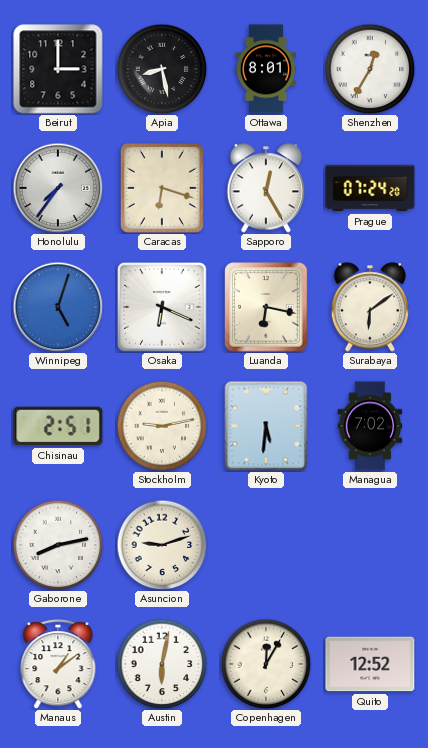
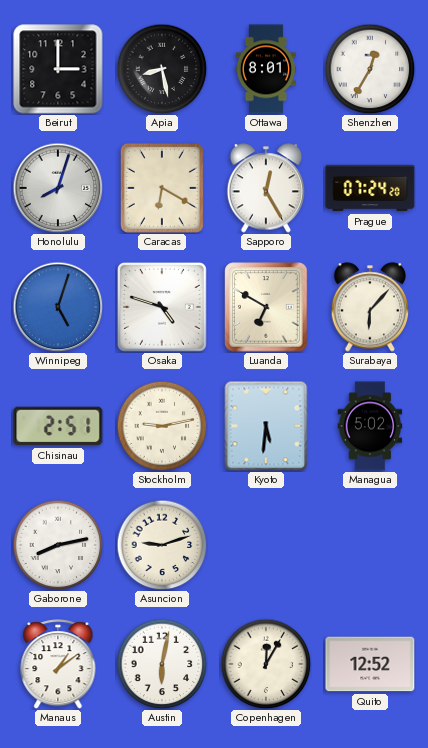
Honolulu: 7:36 -> 8:03
Caracas: 6:18 -> 6:20
Osaka: 6:19 -> 4:48
Luanda: 6:17 -> 6:50
Surabaya: 6:09 -> 6:07
Managua: 7:02 -> 5:02
